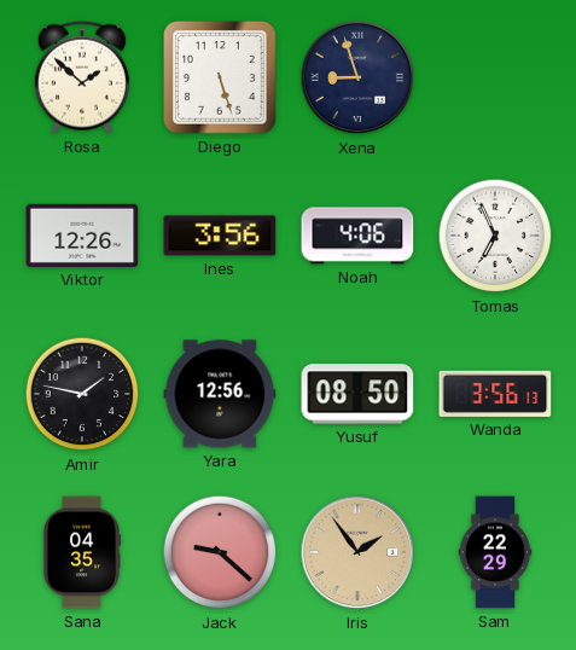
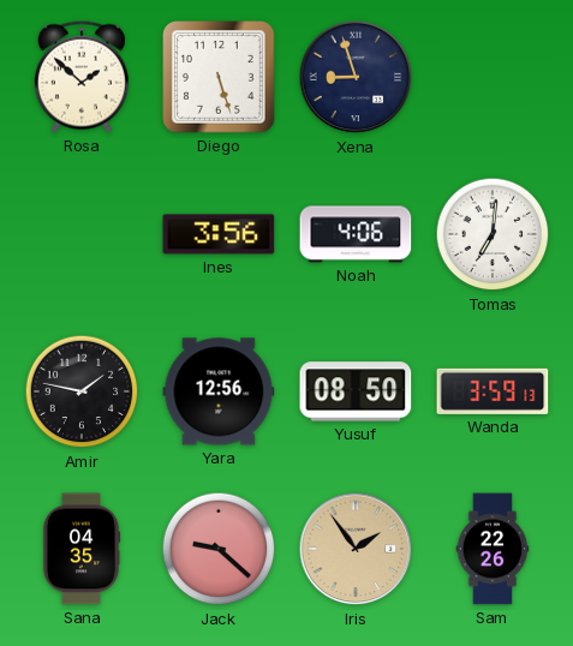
Viktor: 12:26 -> none
Tomas: 6:56 -> 7:01
Wanda: 3:56 -> 3:59
Sam: 22:29 -> 22:26
